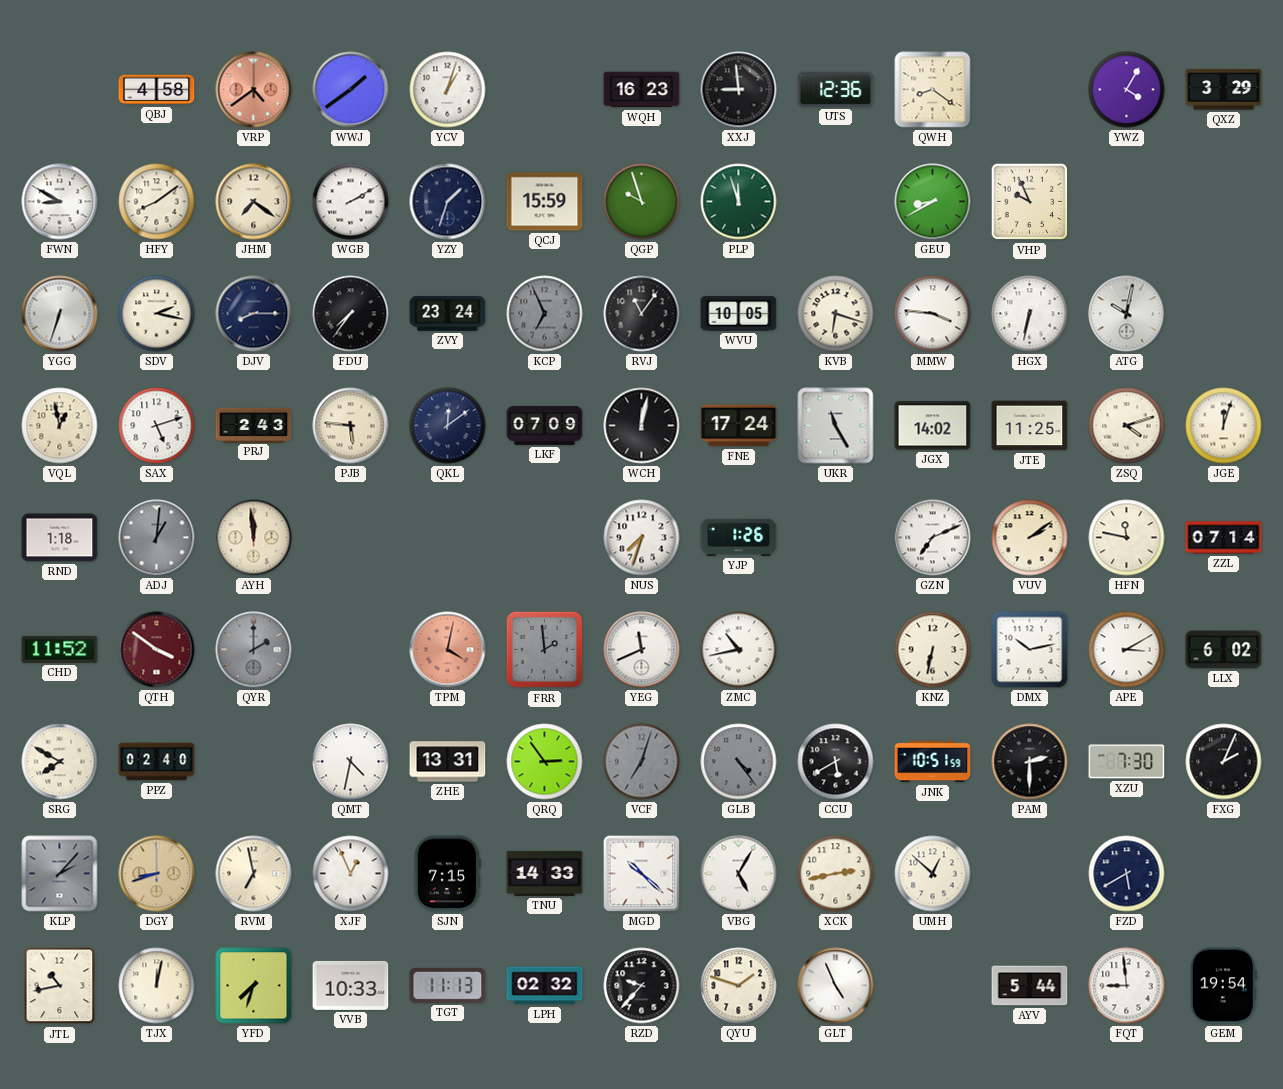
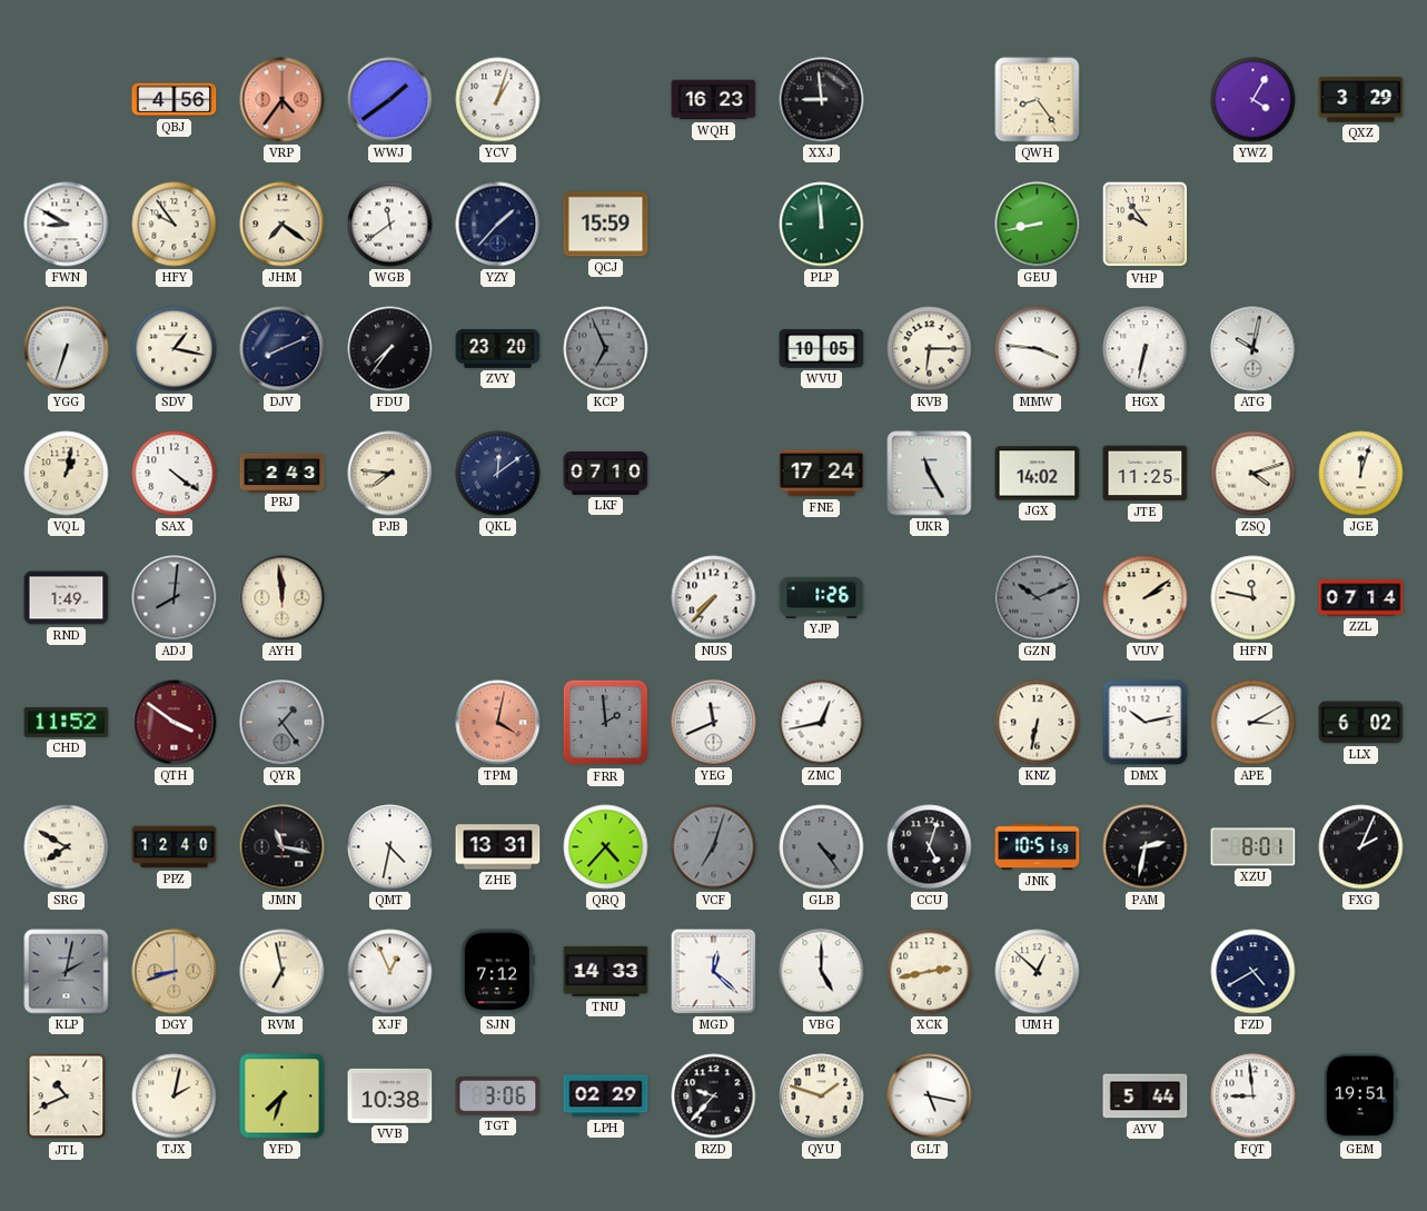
QBJ: 4:58 -> 4:56
VRP: 4:39 -> 4:36
UTS: 12:36 -> none
QWH: 8:21 -> 8:24
HFY: 8:09 -> 9:54
WGB: 2:10 -> 11:39
YZY: 1:33 -> 1:37
QGP: 9:57 -> none
PLP: 11:57 -> 11:59
GEU: 8:40 -> 8:43
VHP: 9:56 -> 9:54
SDV: 2:17 -> 1:17
DJV: 8:15 -> 8:11
ZVY: 23:24 -> 23:20
RVJ: 11:06 -> none
KVB: 6:18 -> 6:15
VQL: 12:58 -> 1:02
SAX: 5:12 -> 4:21
PJB: 5:46 -> 7:46
LKF: 07:09 -> 07:10
WCH: 12:02 -> none
RND: 1:18 -> 1:49
ADJ: 1:01 -> 8:01
NUS: 7:33 -> 7:37
GZN: 7:11 -> 10:11
GZN dial: white -> grey
QYR: 2:00 -> 1:24
ZMC: 10:43 -> 12:43
PPZ: 02:40 -> 12:40
JMN: none -> 11:17
QRQ: 2:54 -> 4:37
CCU: 5:40 -> 5:03
PAM: 2:30 -> 2:32
XZU: 7:30 -> 8:01
KLP: 2:07 -> 2:02
SJN: 7:15 -> 7:12
MGD: 10:22 -> 12:22
VBG: 5:05 -> 5:00
FZD: 5:40 -> 4:40
JTL: 10:43 -> 10:41
TJX: 12:02 -> 2:02
VVB: 10:33 -> 10:38
TGT: 11:13 -> 3:06
LPH: 02:32 -> 02:29
GLT: 4:56 -> 5:17
GEM: 19:54 -> 19:51
